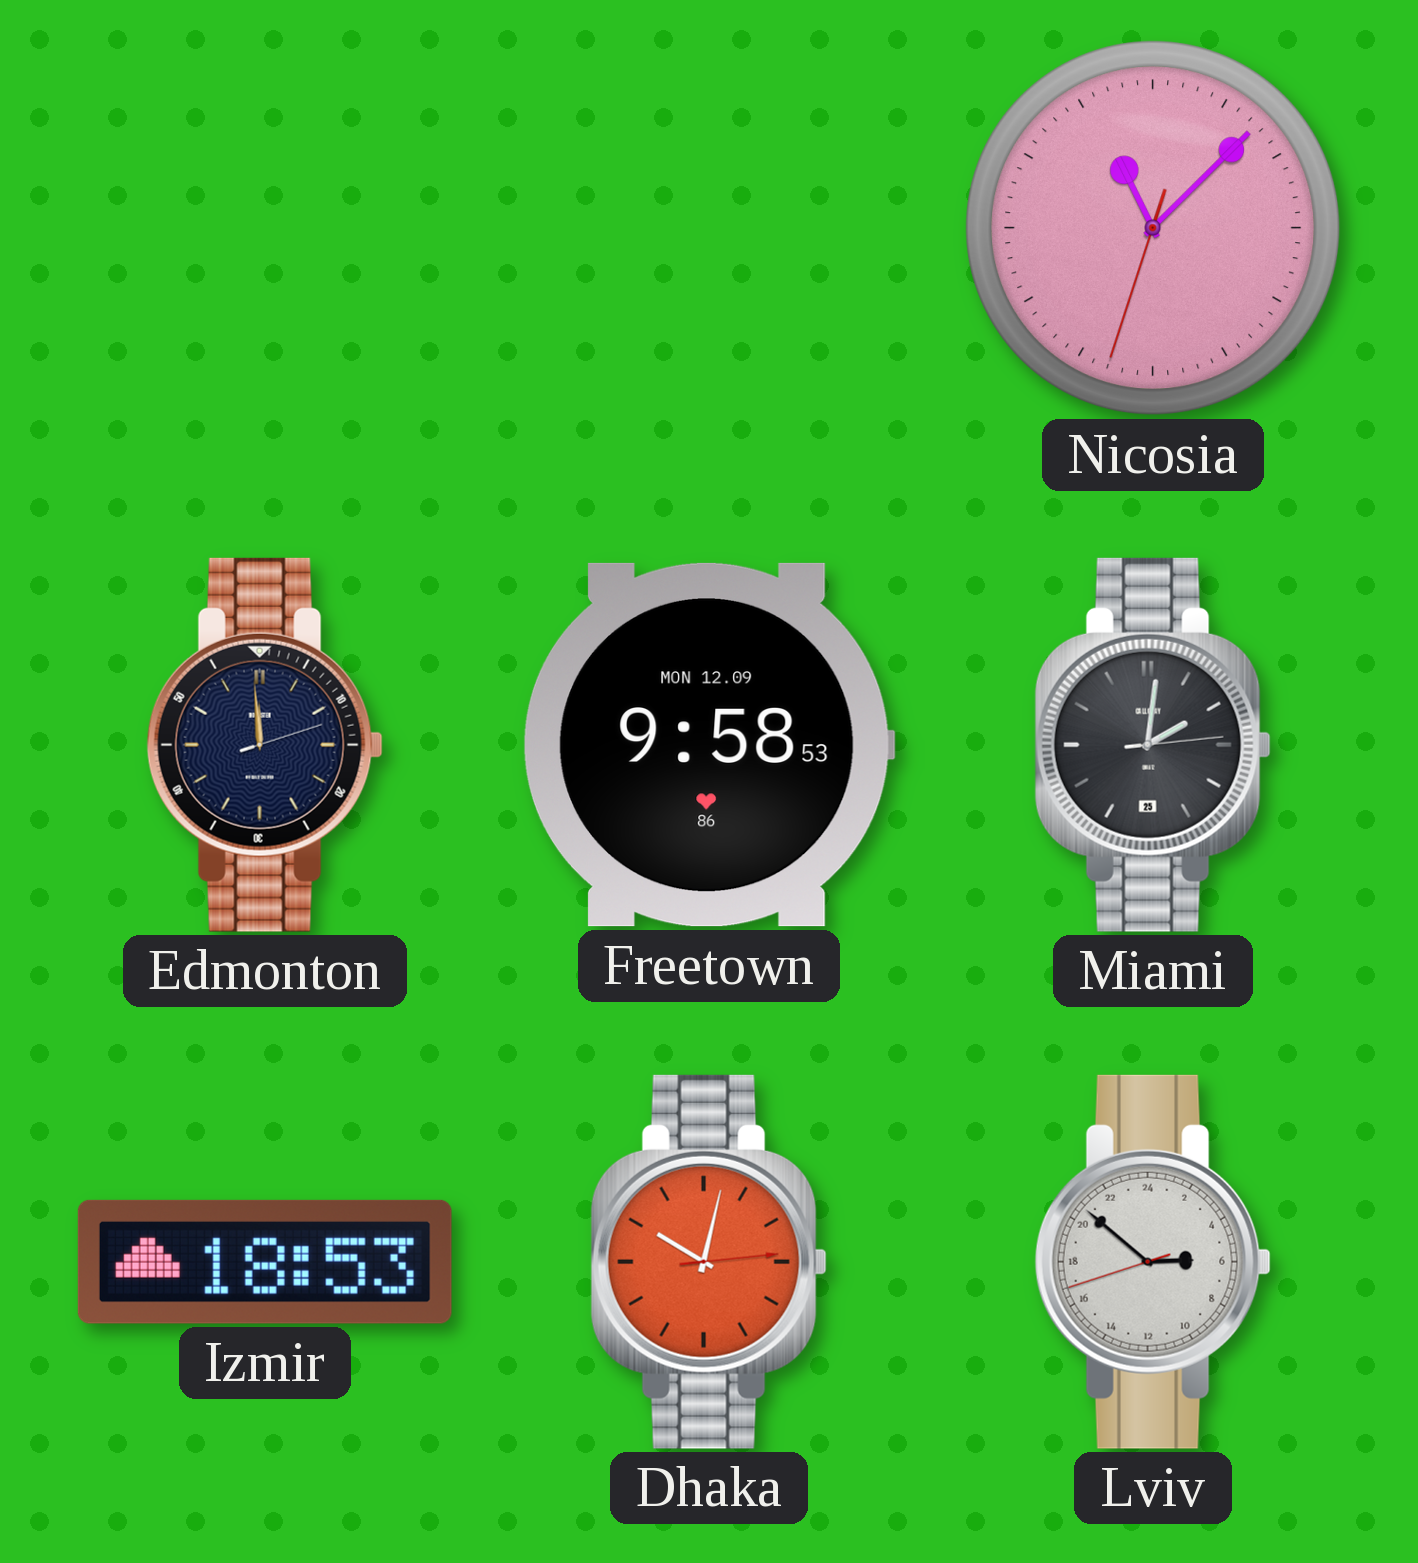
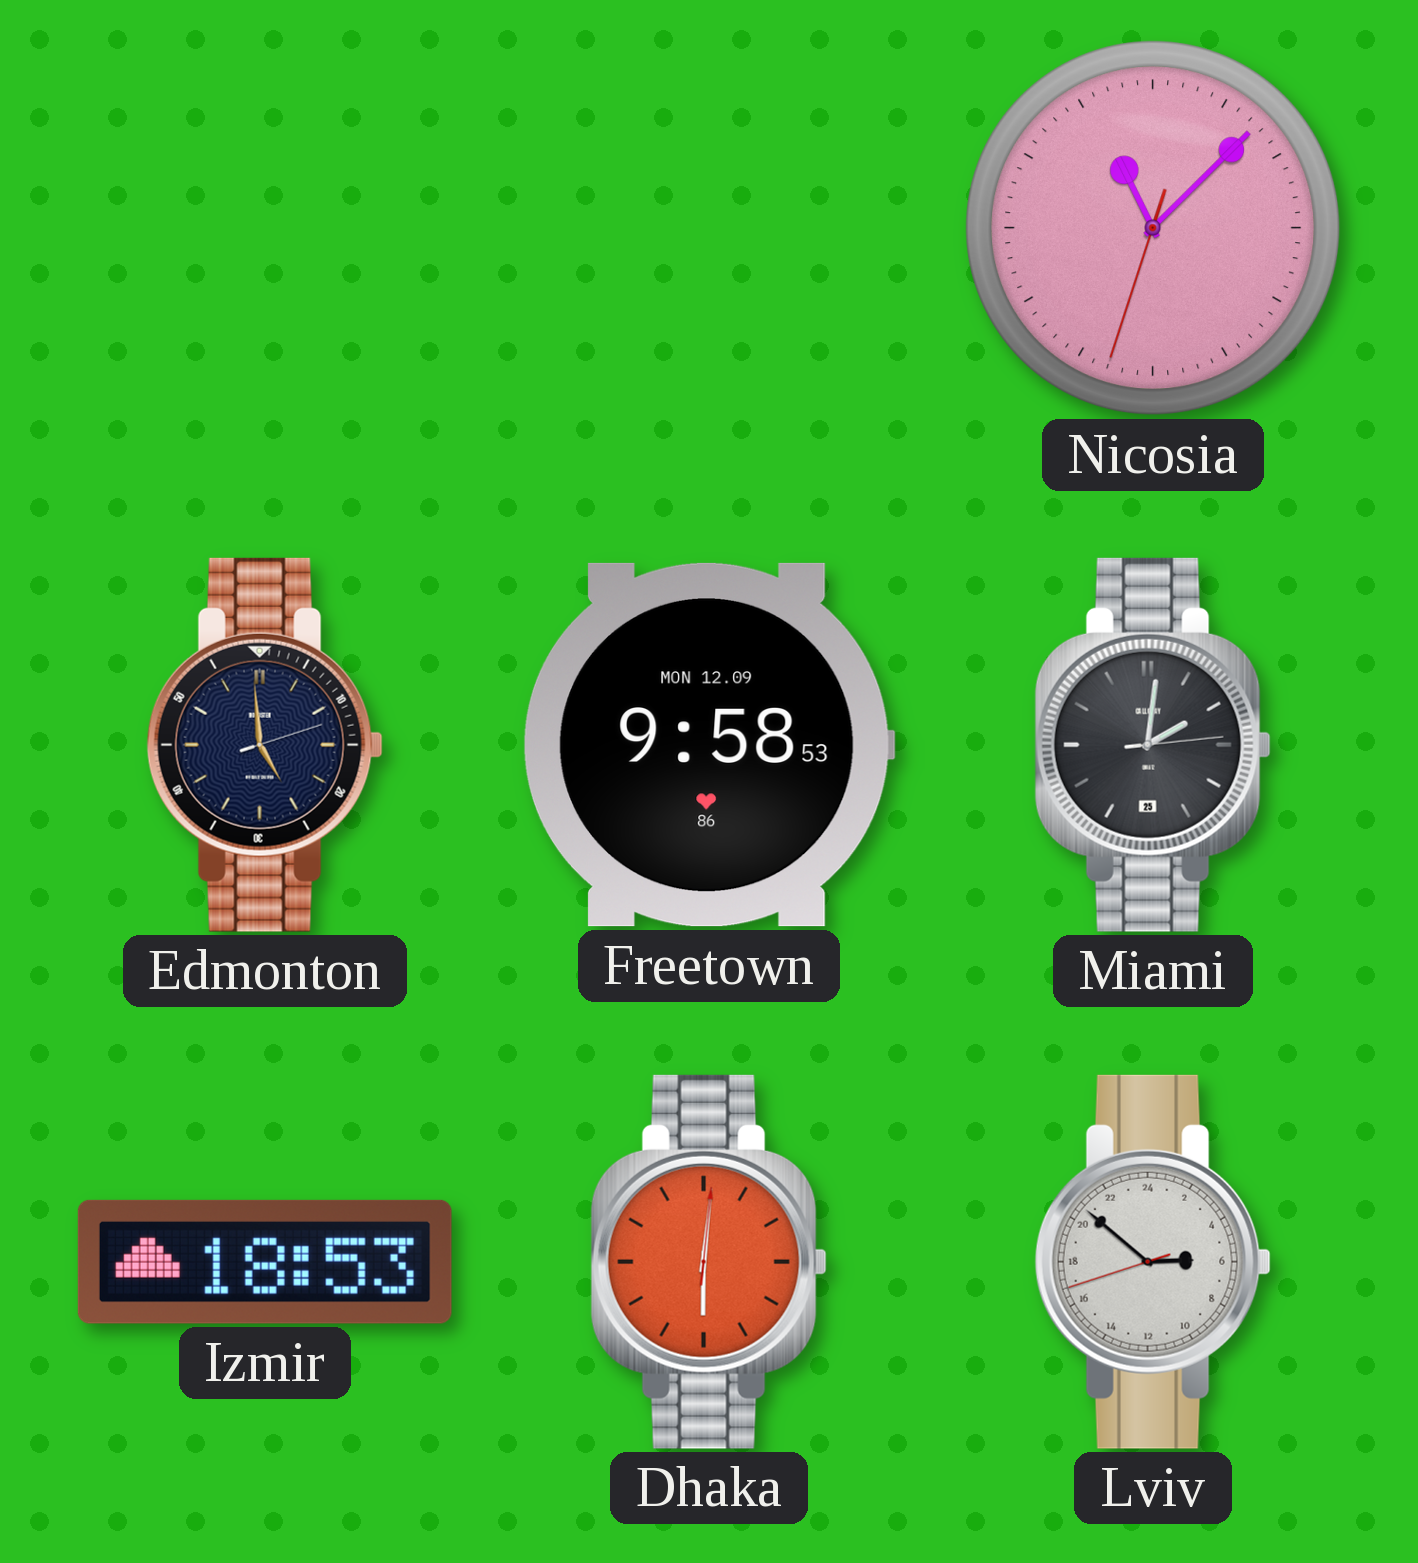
Edmonton: 11:59 -> 4:59
Dhaka: 10:02 -> 6:01
